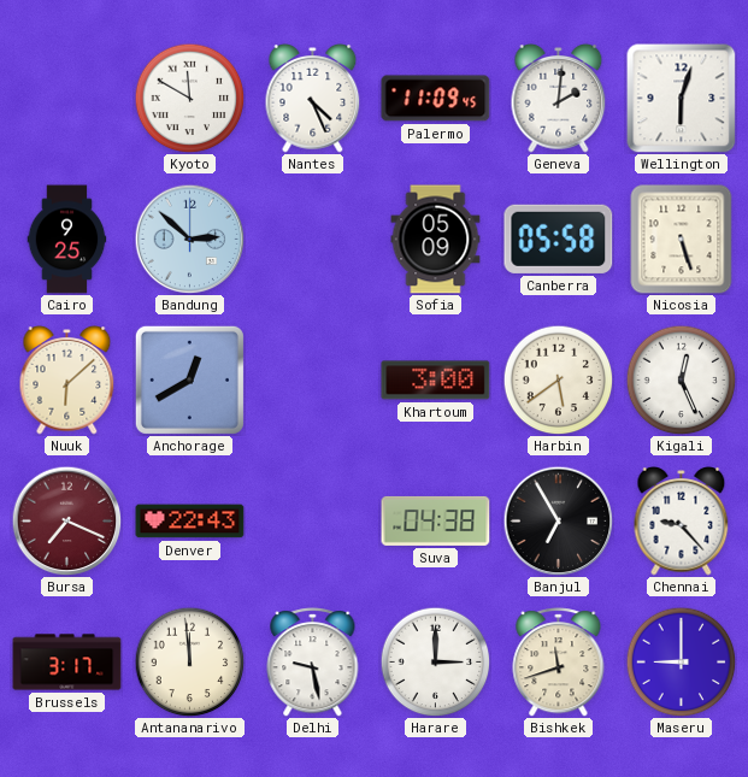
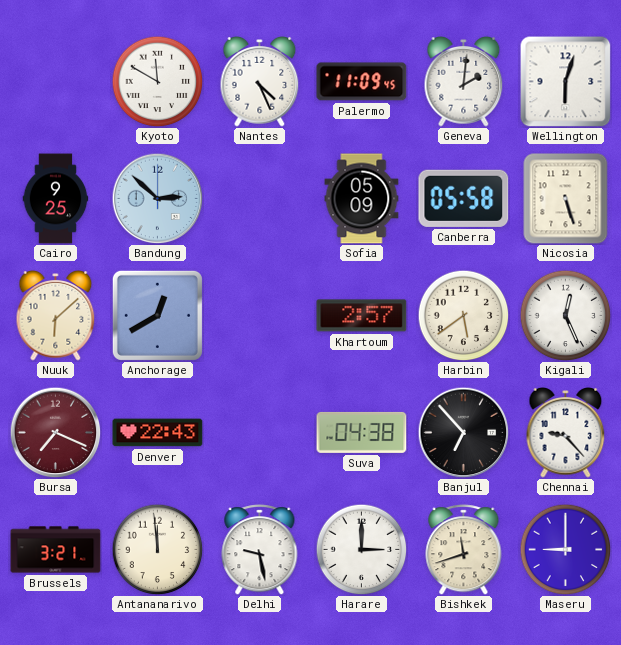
Khartoum: 3:00 -> 2:57
Banjul: 6:55 -> 6:53
Brussels: 3:17 -> 3:21
